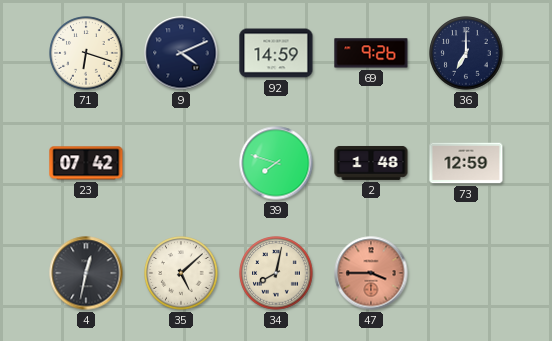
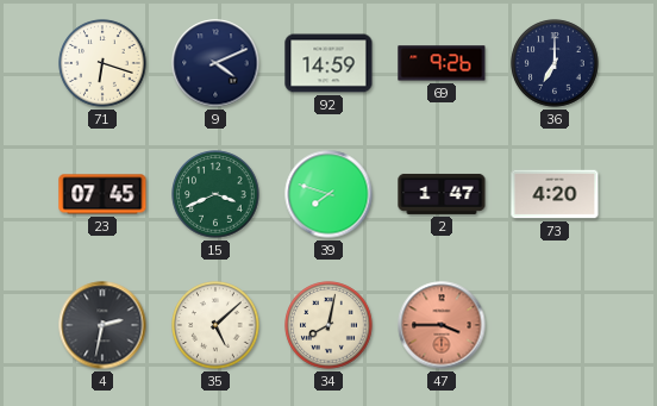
23: 07:42 -> 07:45
15: none -> 3:41
2: 1:48 -> 1:47
73: 12:59 -> 4:20
4: 12:32 -> 2:32
